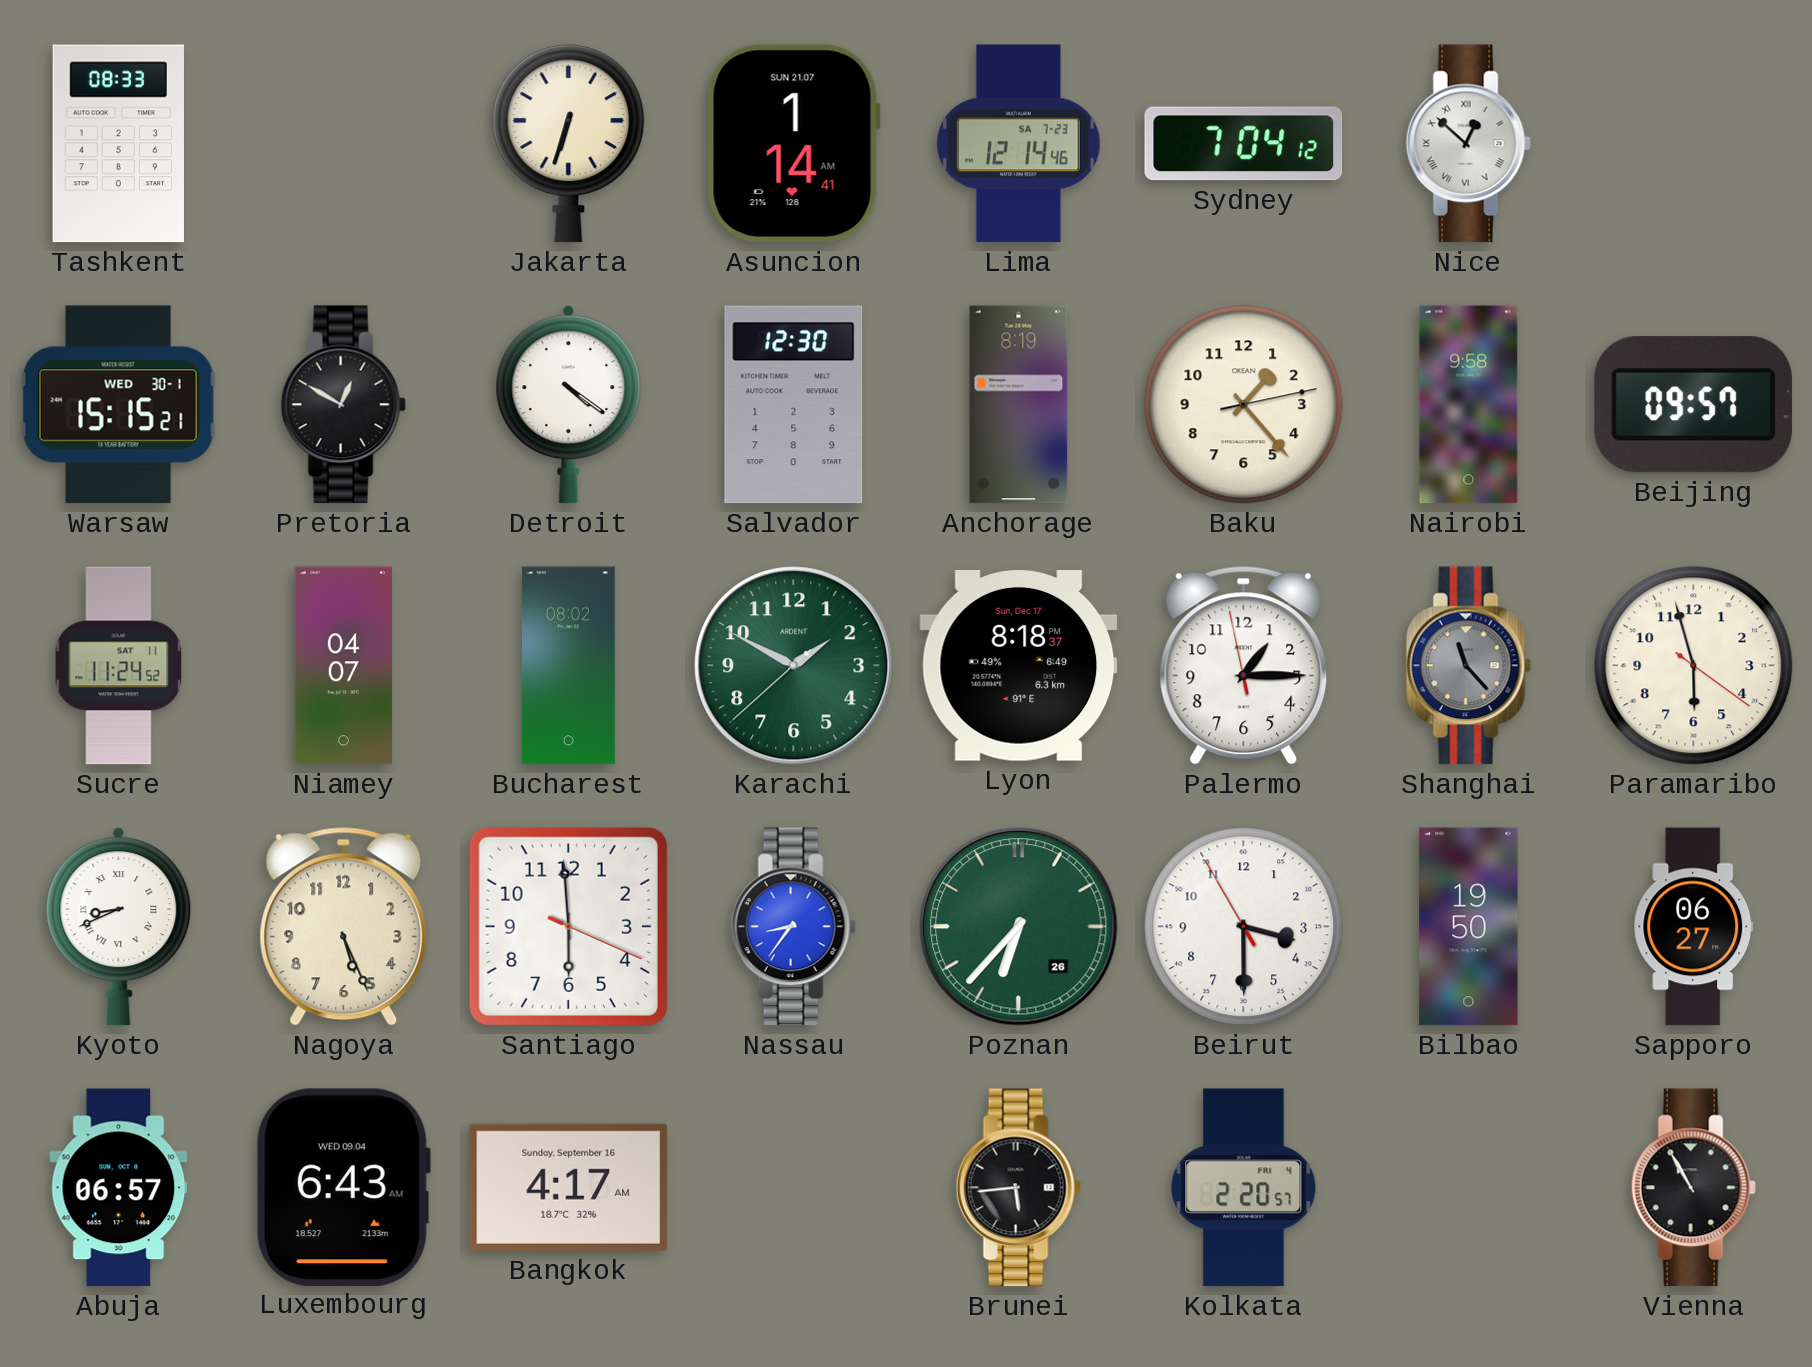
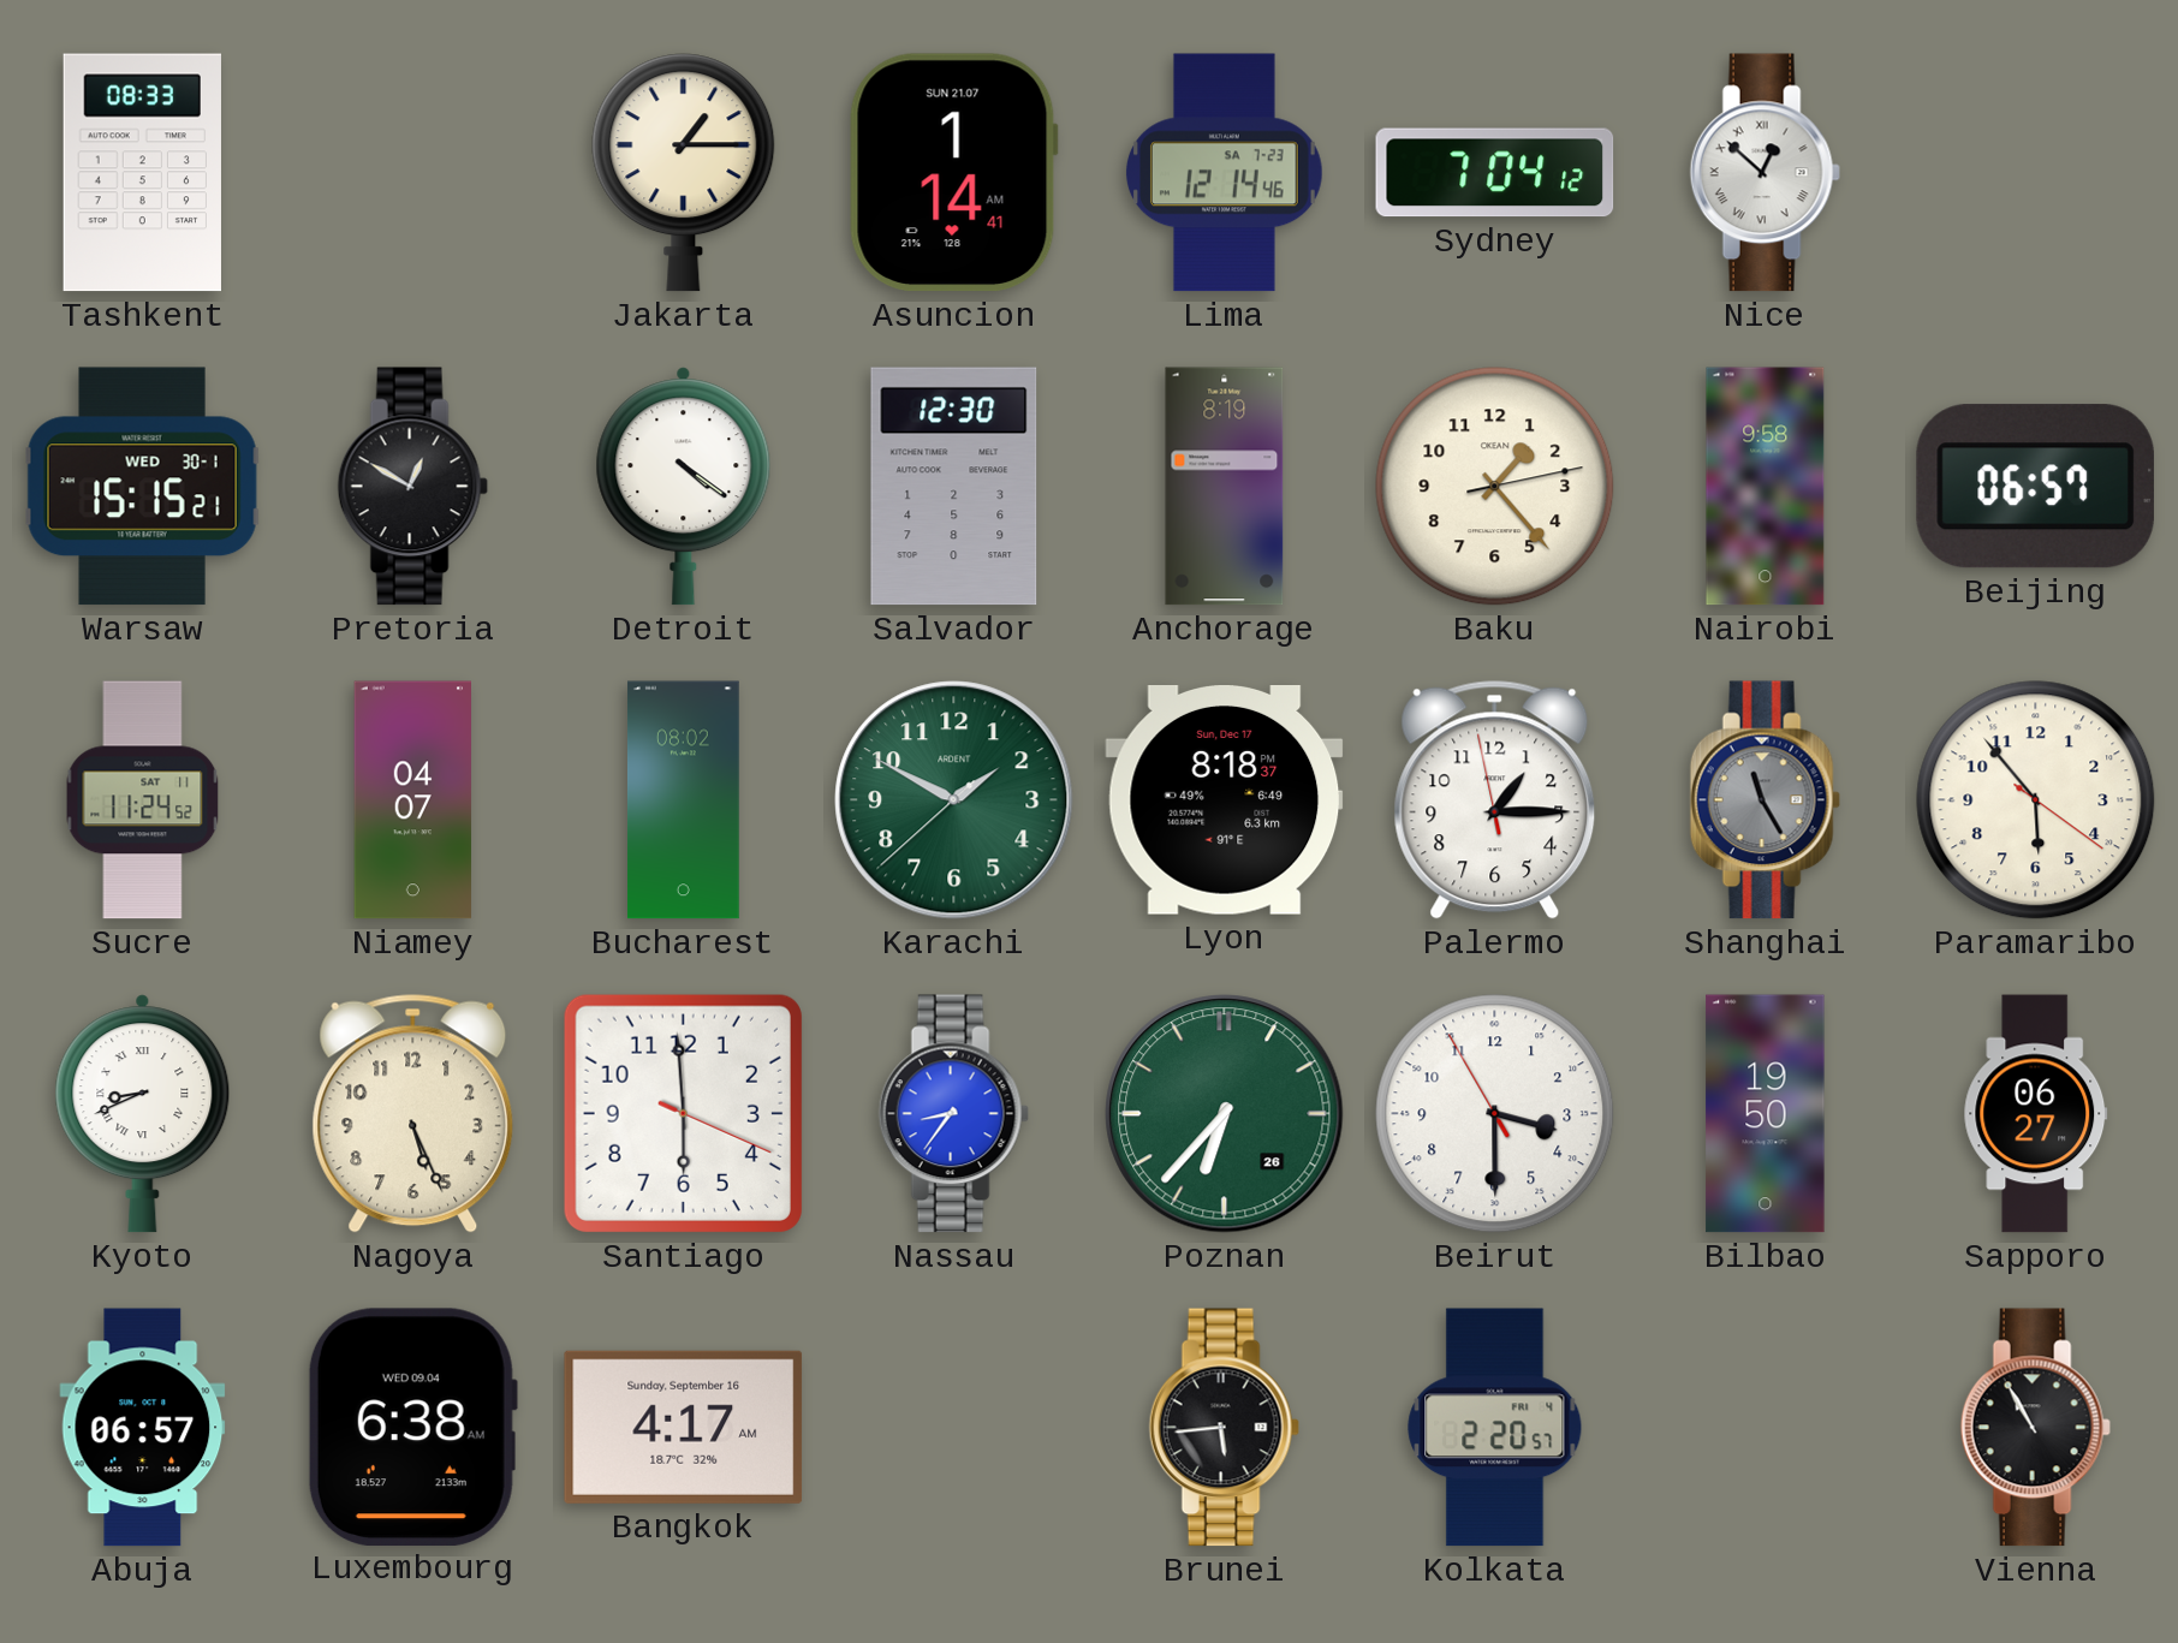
Jakarta: 6:33 -> 1:15
Beijing: 09:57 -> 06:57
Shanghai: 11:23 -> 11:25
Paramaribo: 5:57 -> 5:53
Luxembourg: 6:43 -> 6:38
